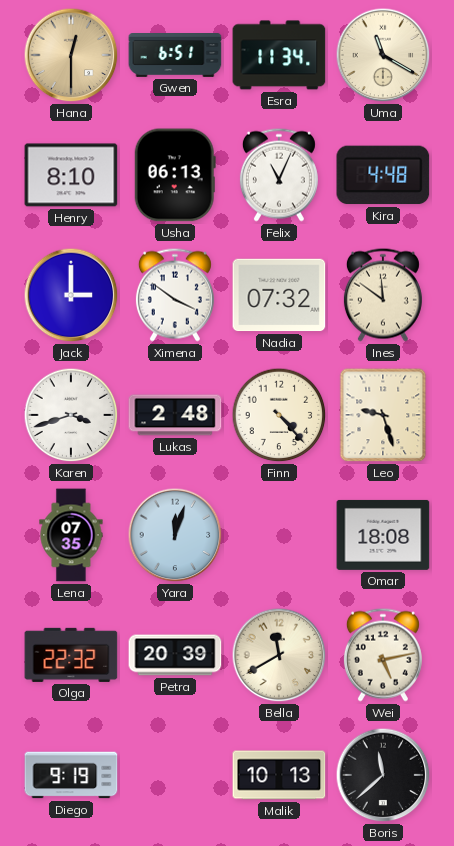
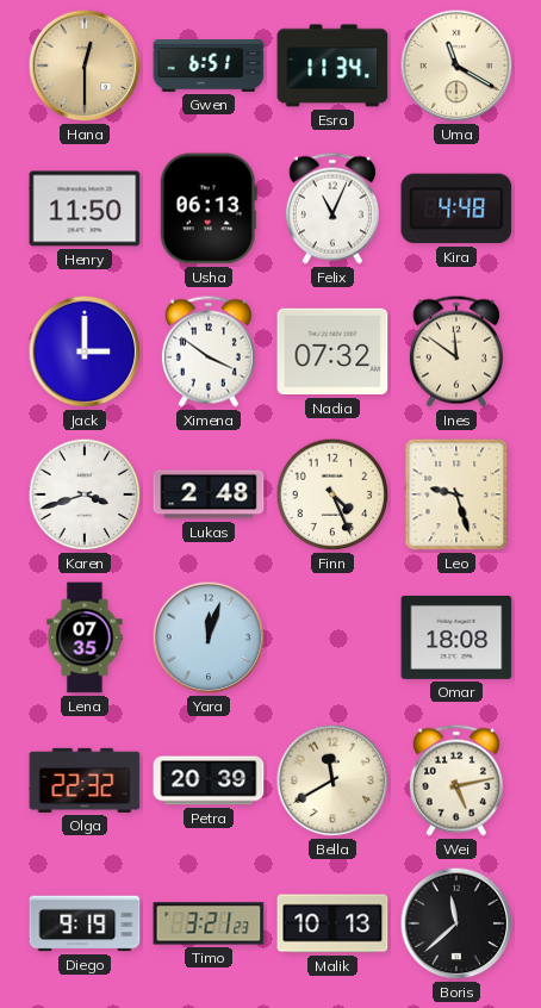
Henry: 8:10 -> 11:50
Finn: 4:23 -> 4:26
Timo: none -> 3:21
